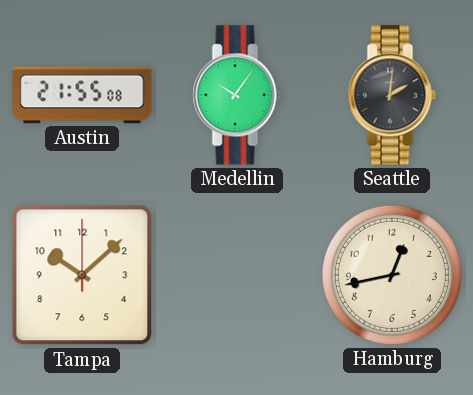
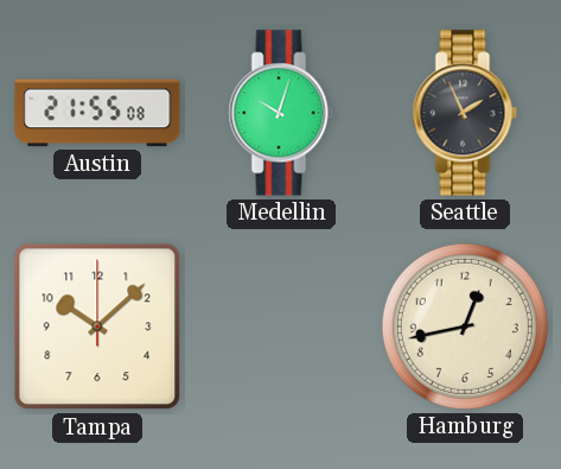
Medellin: 10:06 -> 10:03
Seattle: 2:01 -> 1:56
